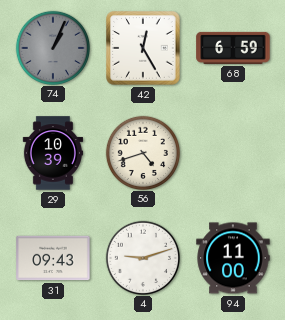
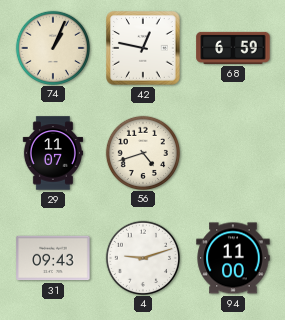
74 dial: grey -> cream
42: 12:25 -> 12:47
29: 10:39 -> 11:07
